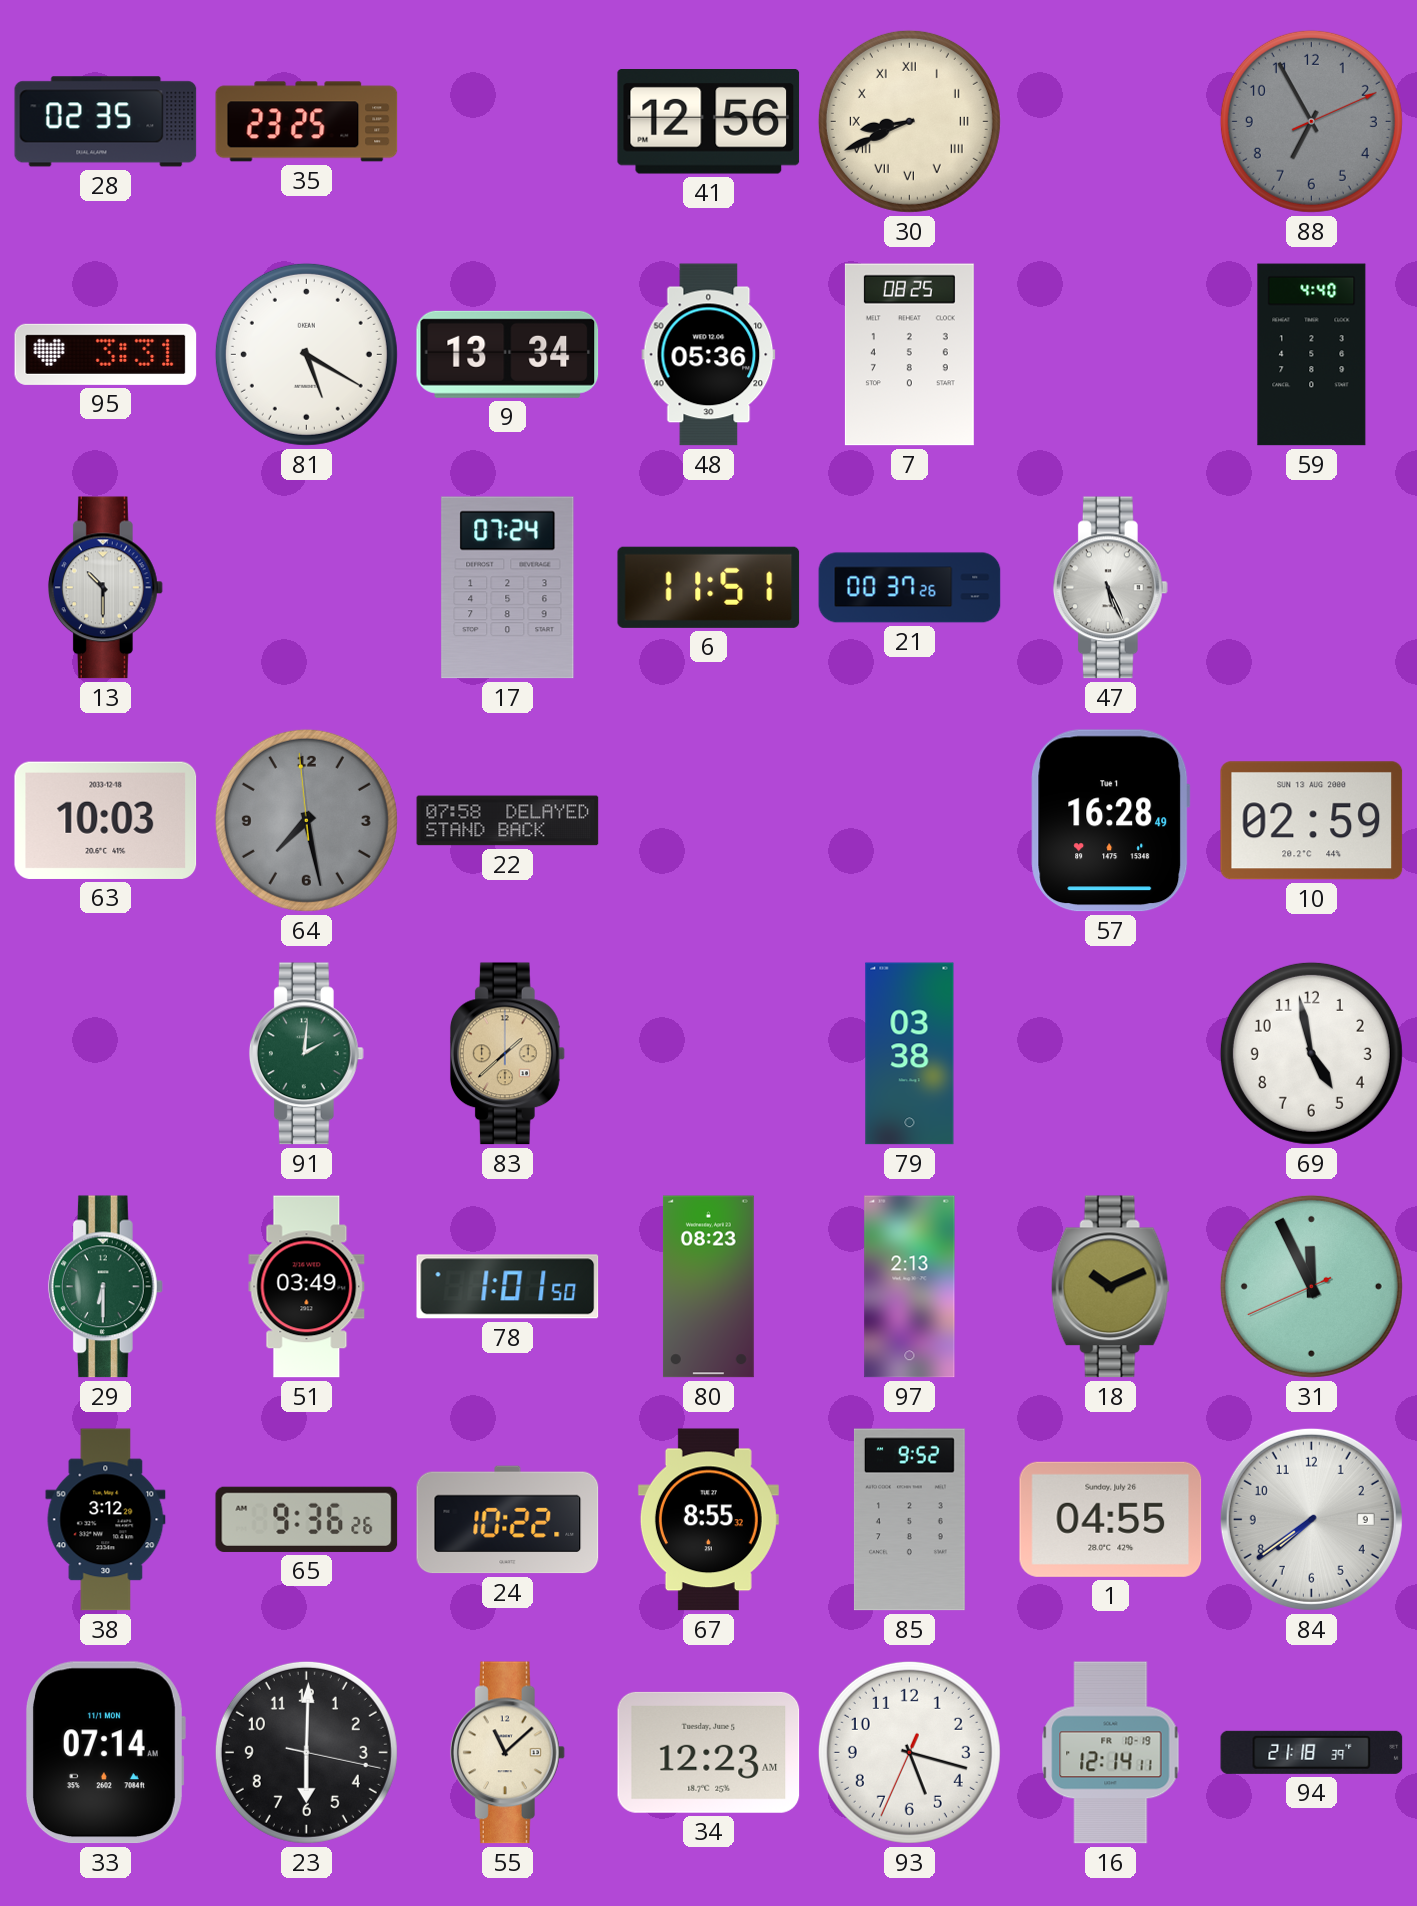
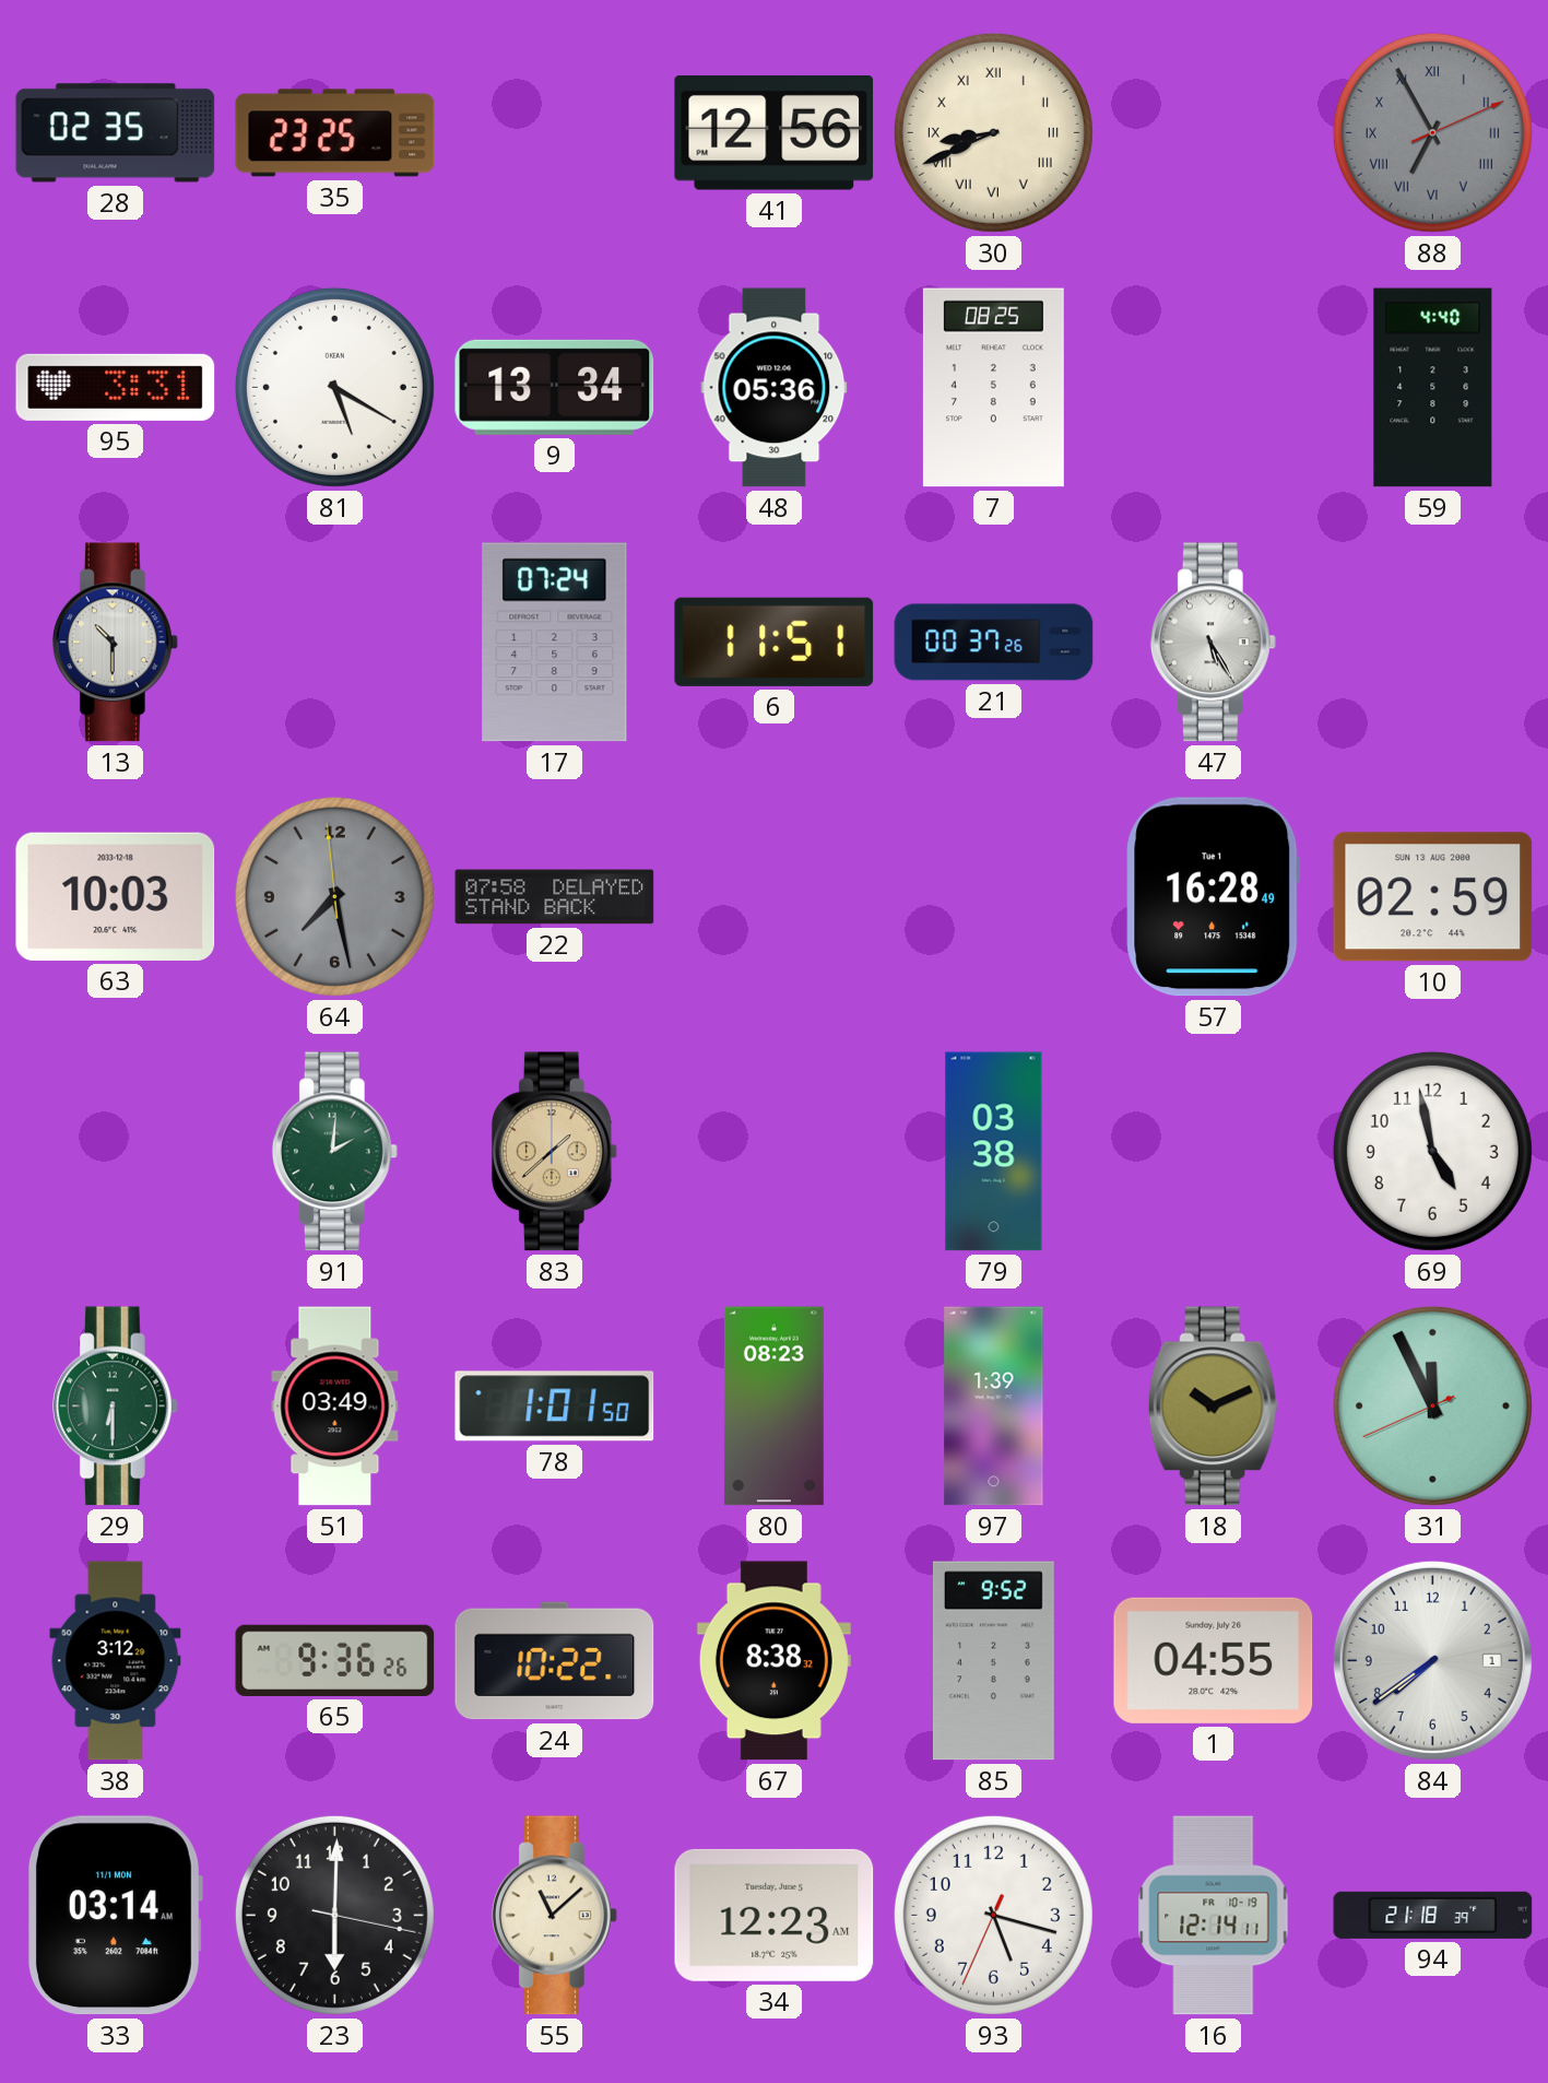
88 numerals: Arabic -> Roman
47: 5:26 -> 5:25
97: 2:13 -> 1:39
67: 8:55 -> 8:38
84 date: 9 -> 1
33: 07:14 -> 03:14
